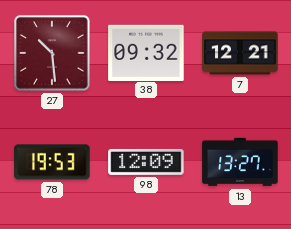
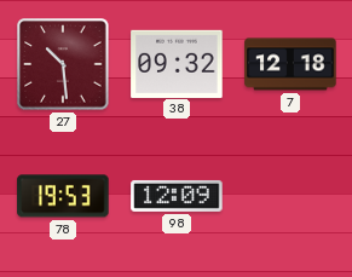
7: 12:21 -> 12:18
13: 13:27 -> none
